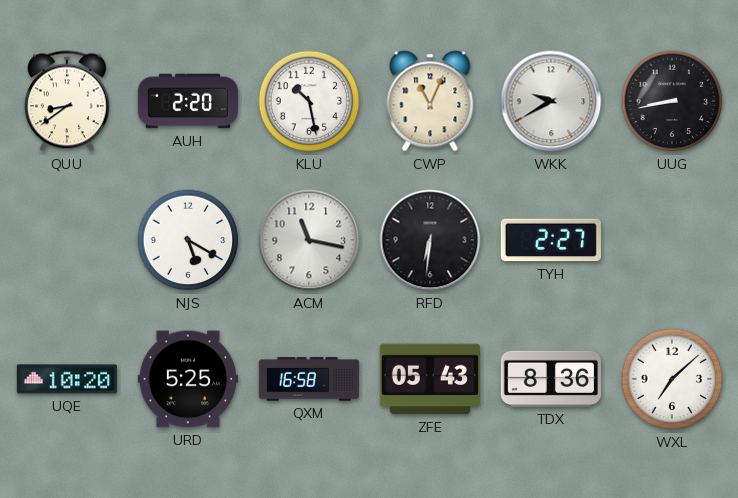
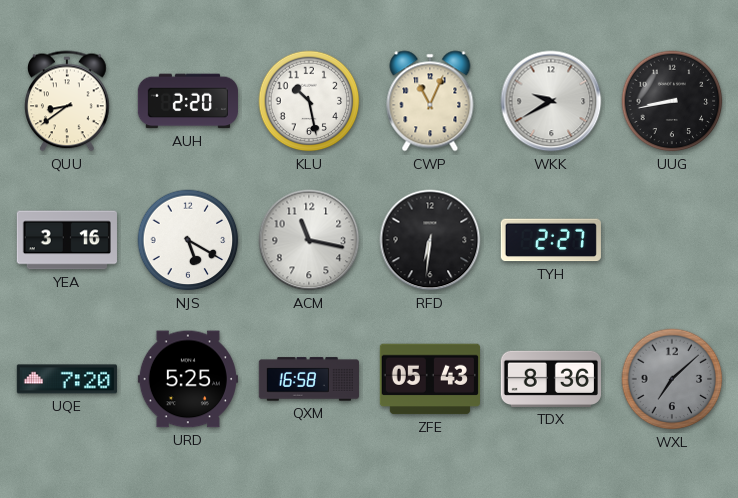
YEA: none -> 3:16
UQE: 10:20 -> 7:20
WXL dial: white -> grey
